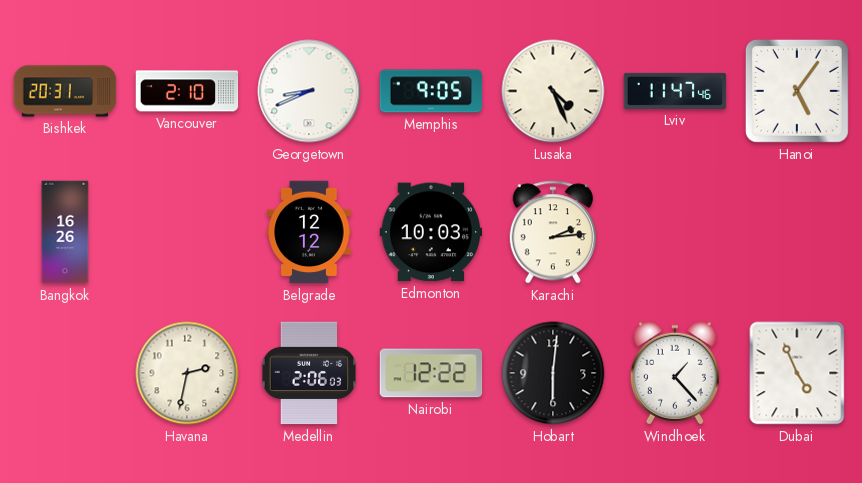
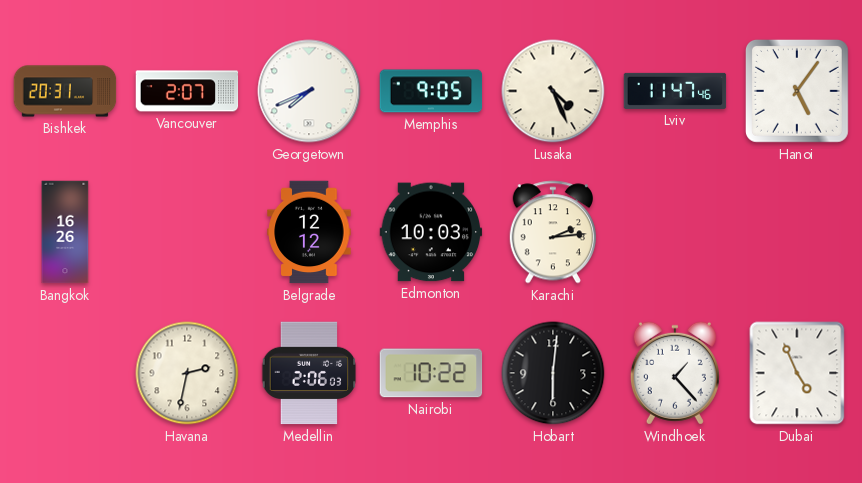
Vancouver: 2:10 -> 2:07
Georgetown: 8:41 -> 7:41
Nairobi: 12:22 -> 10:22
